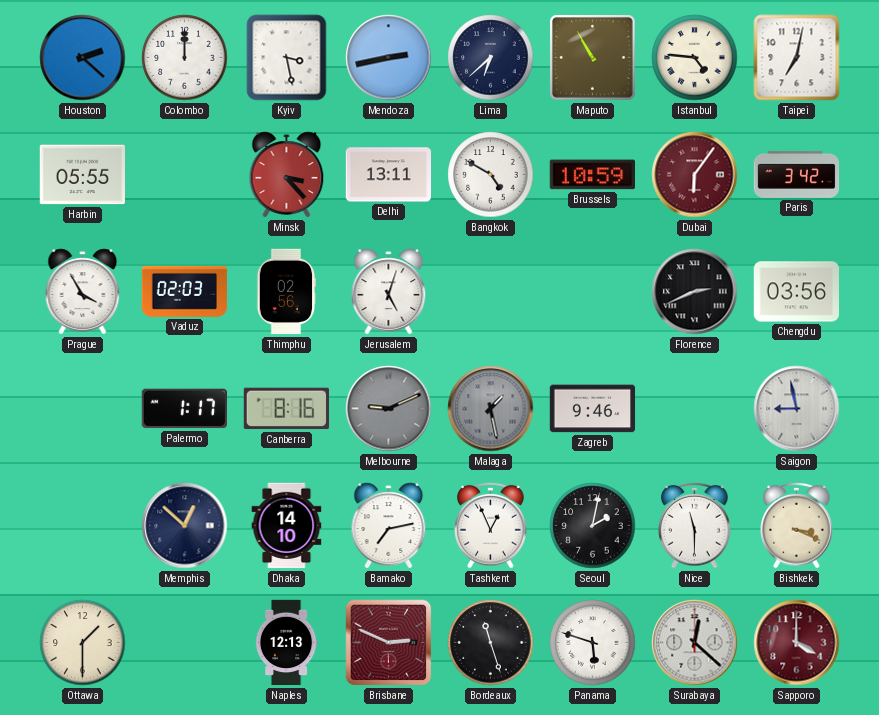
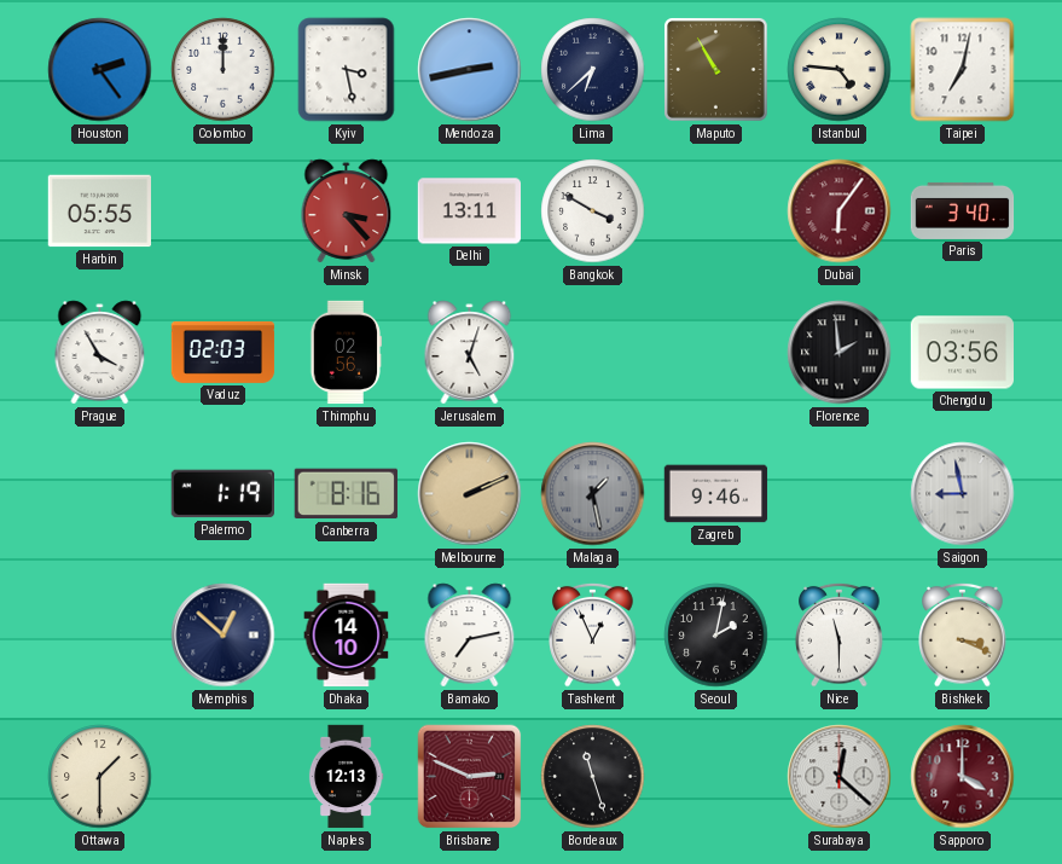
Houston: 2:22 -> 2:24
Bangkok: 4:50 -> 3:50
Brussels: 10:59 -> none
Paris: 3:42 -> 3:40
Florence: 2:41 -> 1:59
Palermo: 1:17 -> 1:19
Melbourne: 9:11 -> 2:11
Melbourne dial: grey -> champagne
Panama: 5:48 -> none
